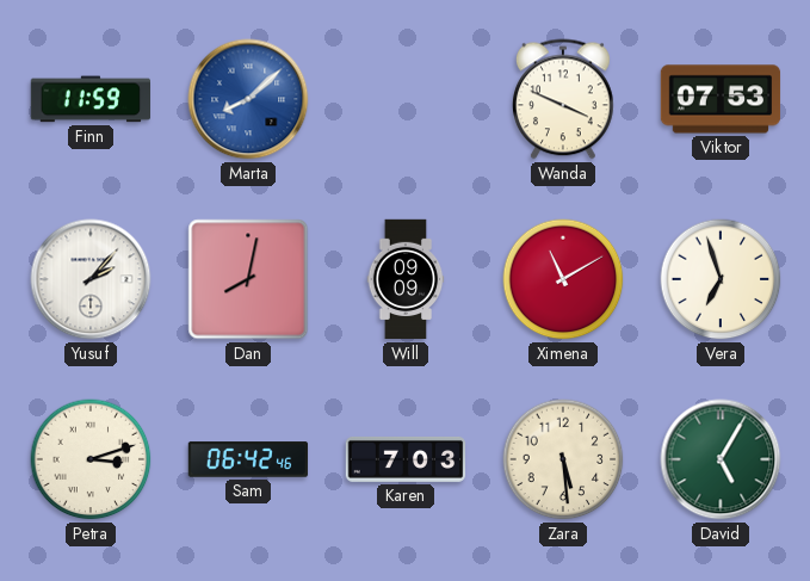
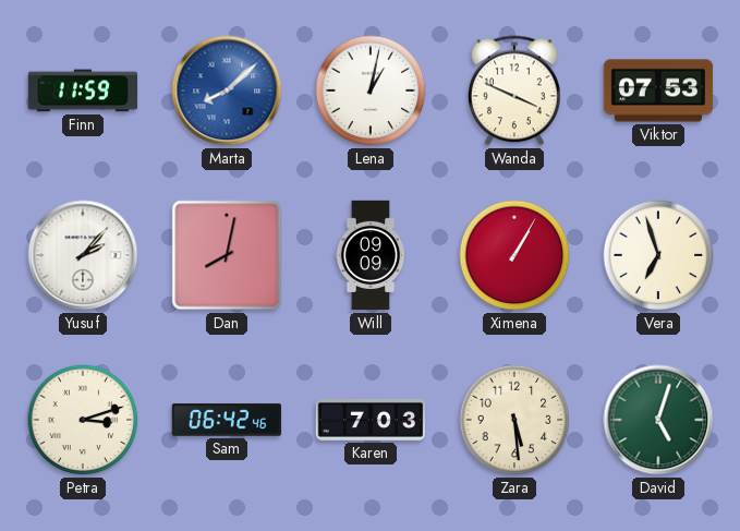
Lena: none -> 1:02
Ximena: 11:10 -> 1:05
David: 5:05 -> 5:03
